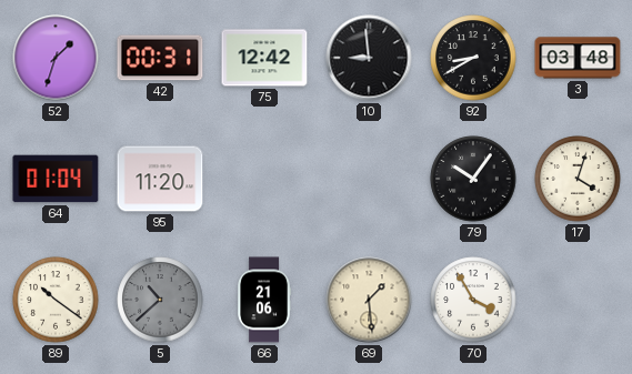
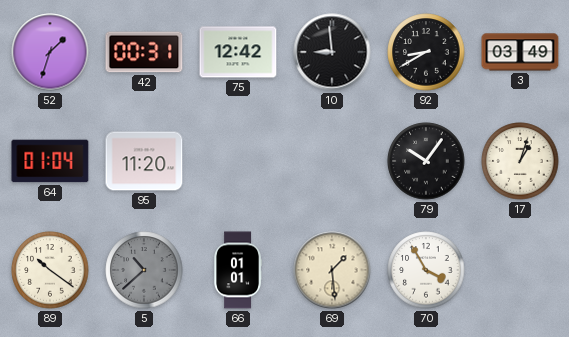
3: 03:48 -> 03:49
17: 4:03 -> 1:03
66: 21:06 -> 01:01
